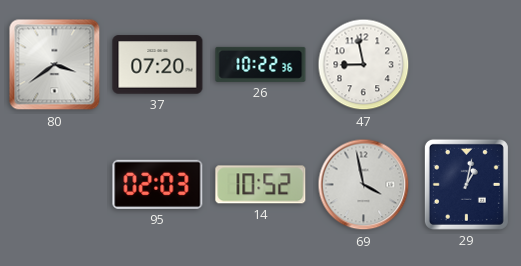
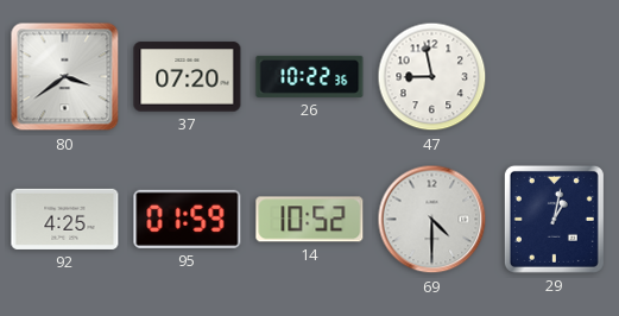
92: none -> 4:25
95: 02:03 -> 01:59
69: 3:58 -> 4:30
